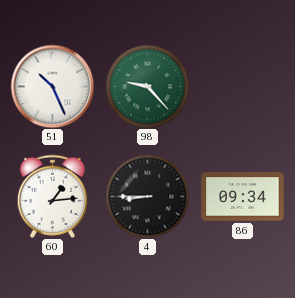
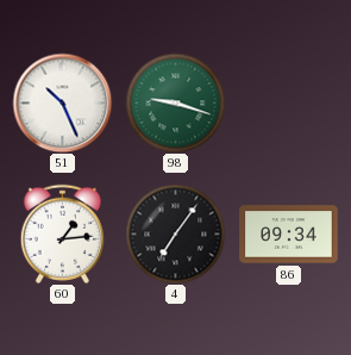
98: 9:23 -> 9:18
4: 8:45 -> 7:06
